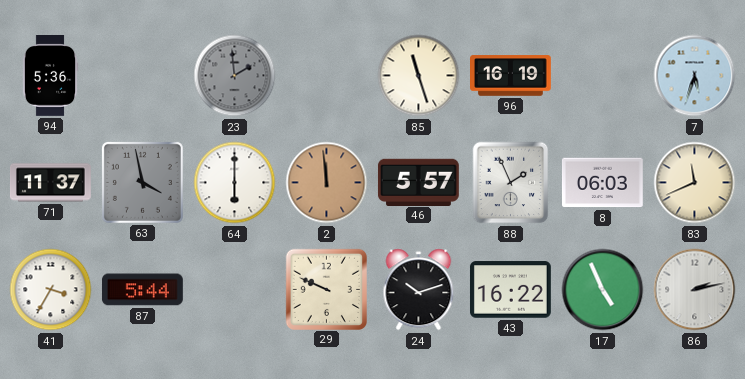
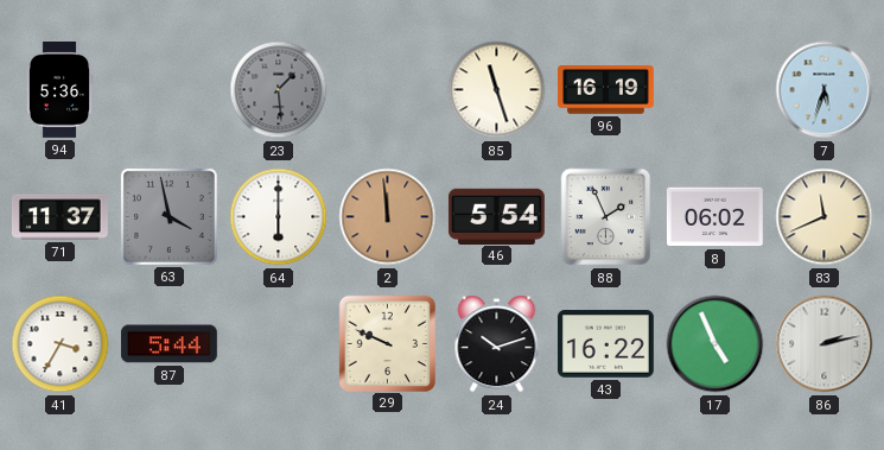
23: 1:59 -> 1:29
46: 5:57 -> 5:54
8: 06:03 -> 06:02
